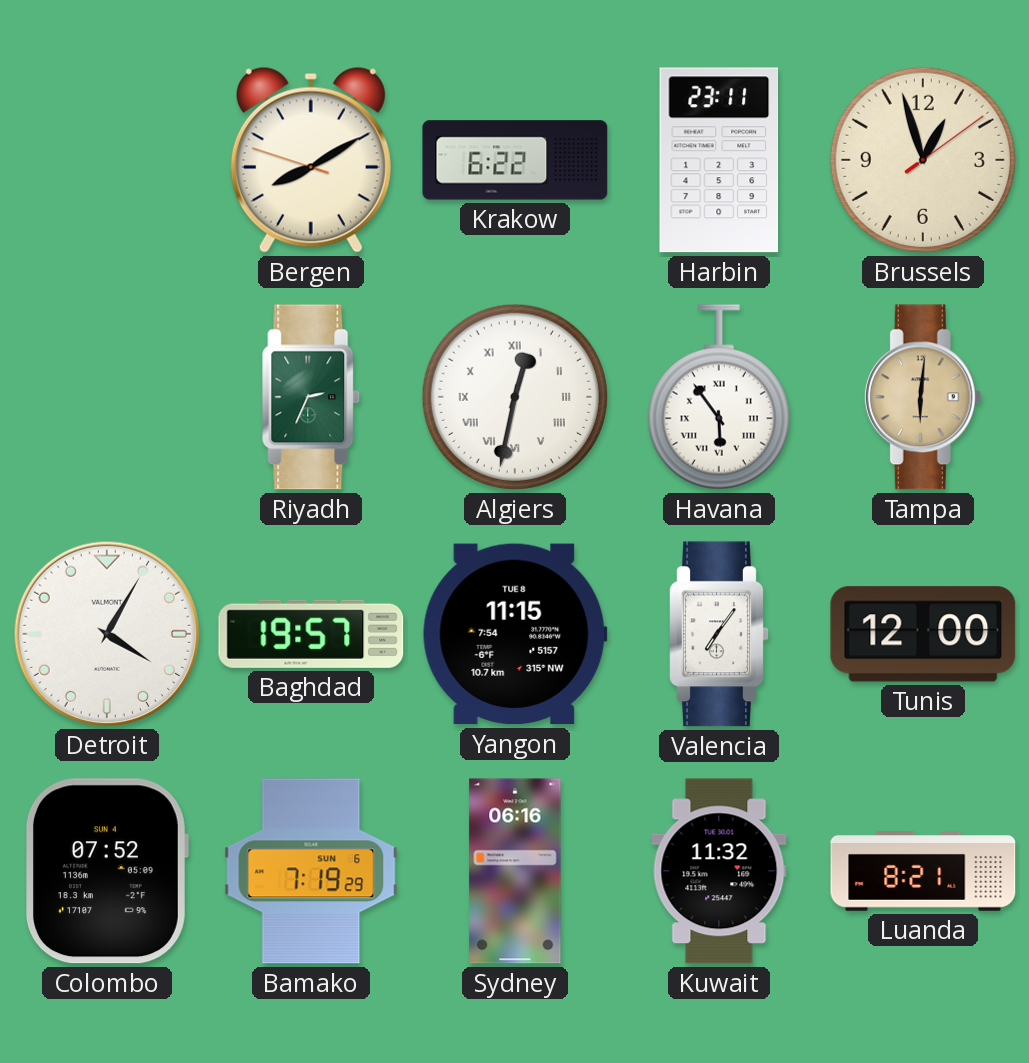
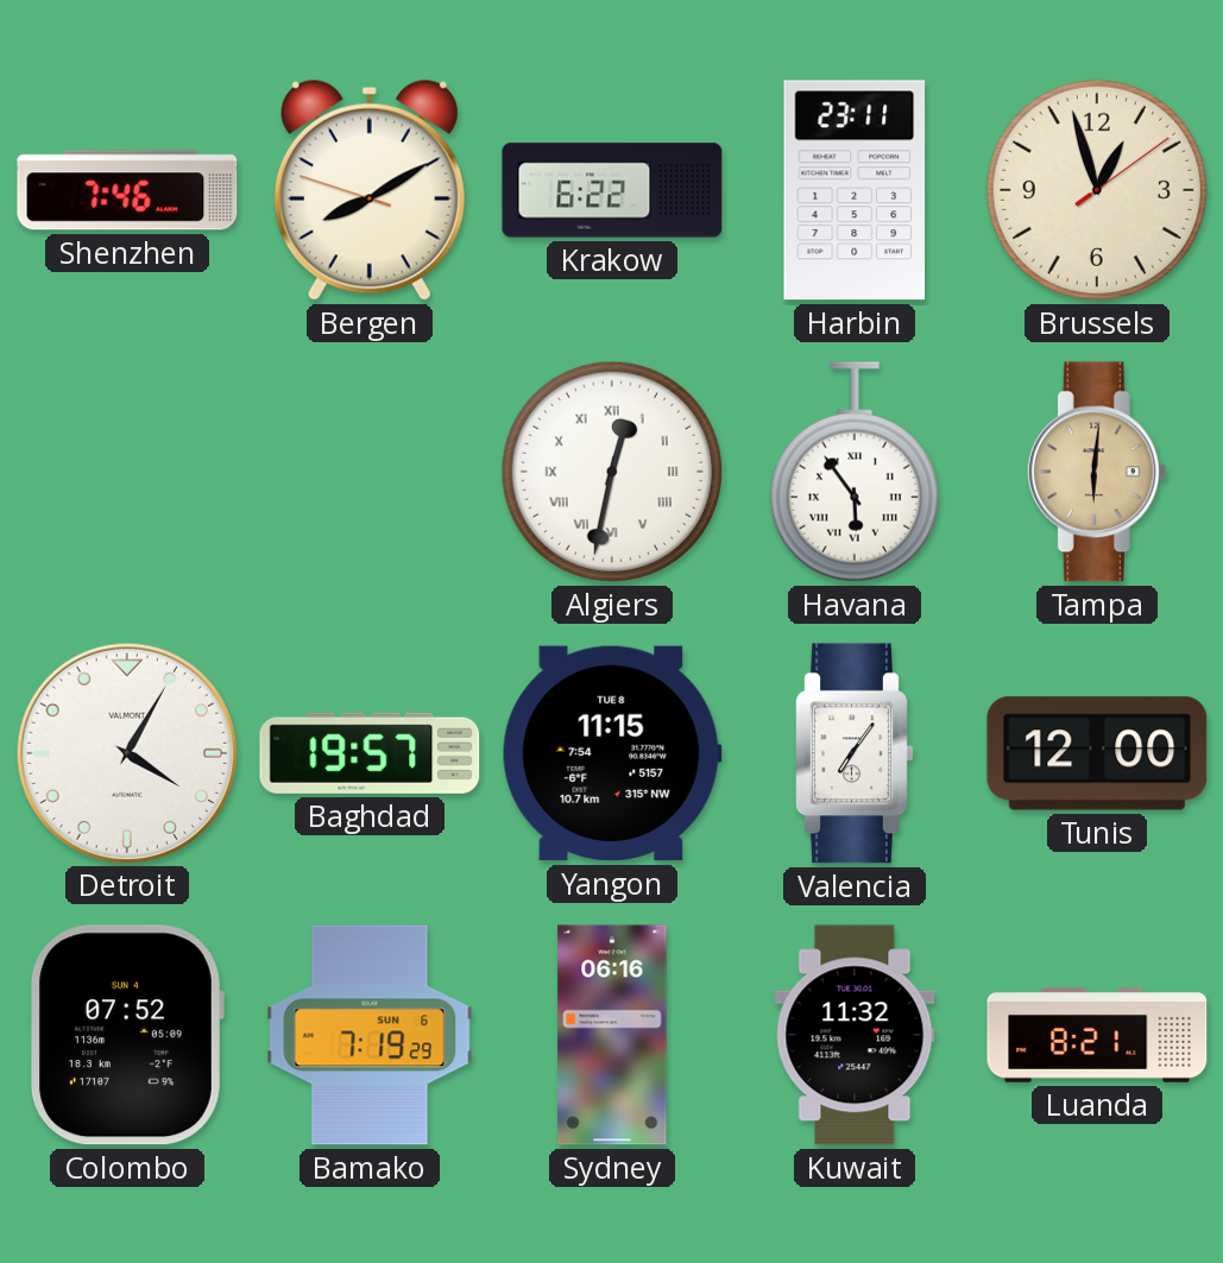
Shenzhen: none -> 7:46
Riyadh: 2:34 -> none
